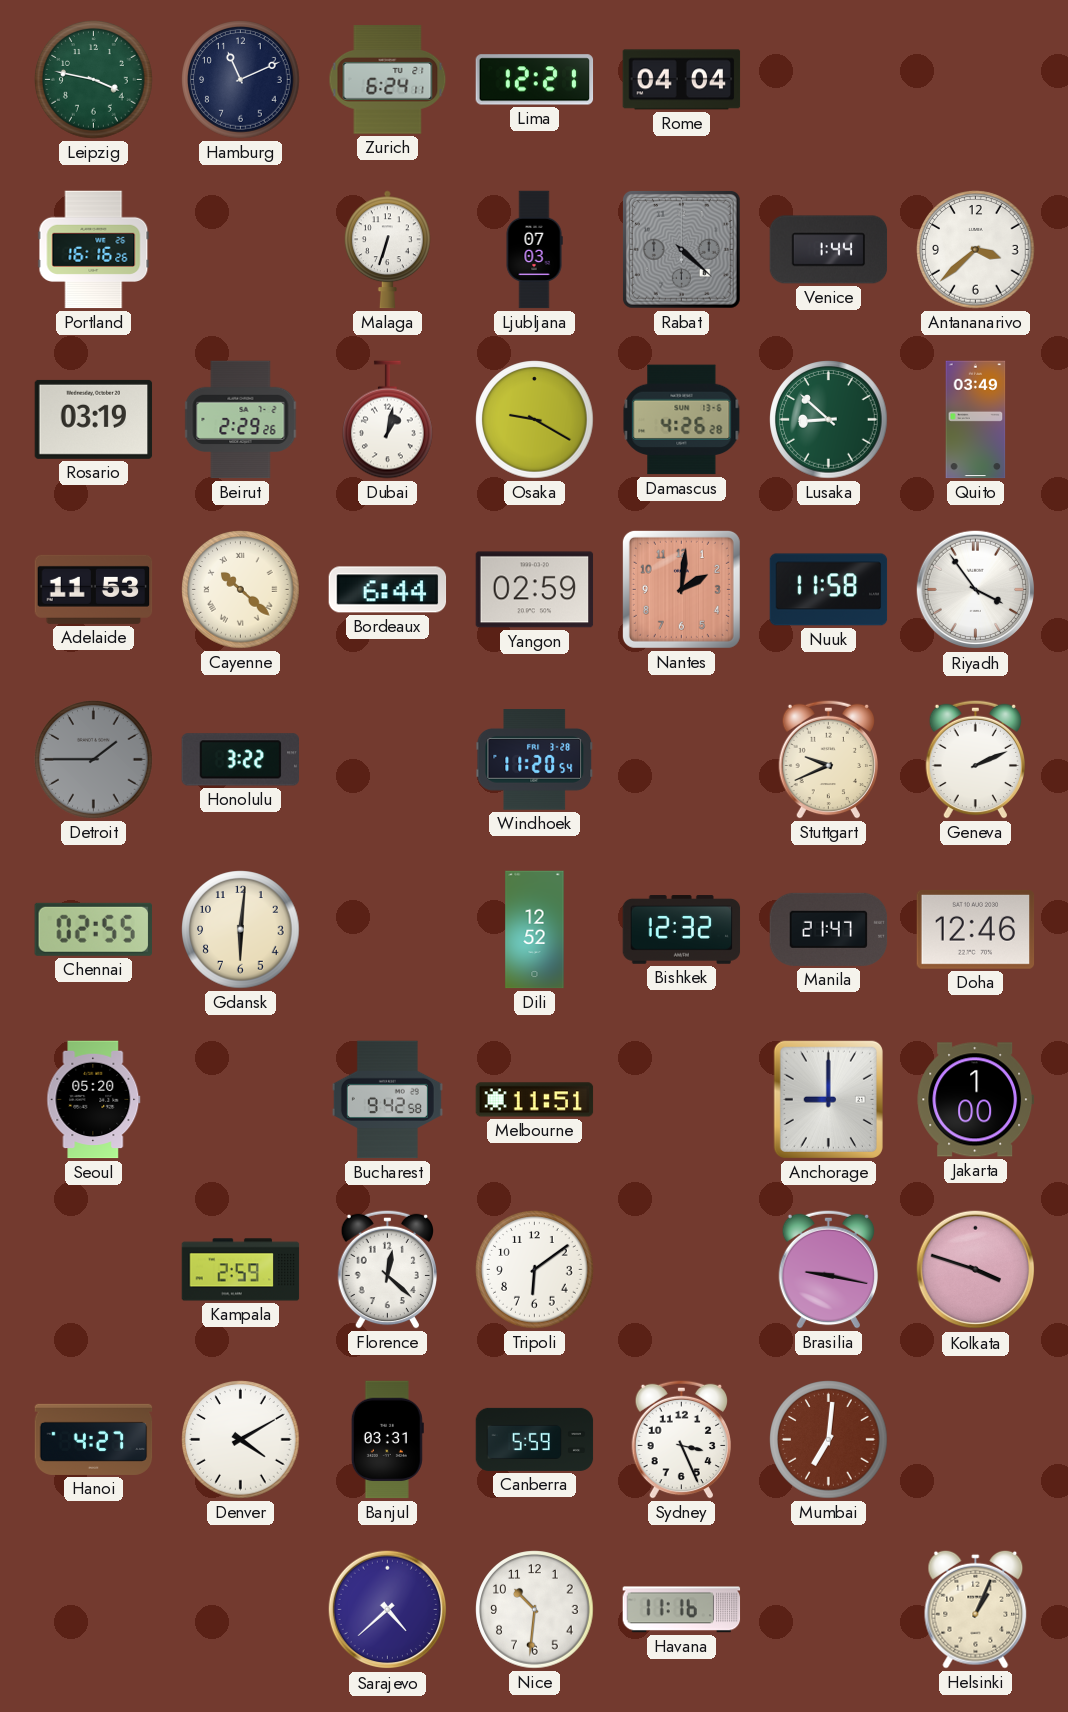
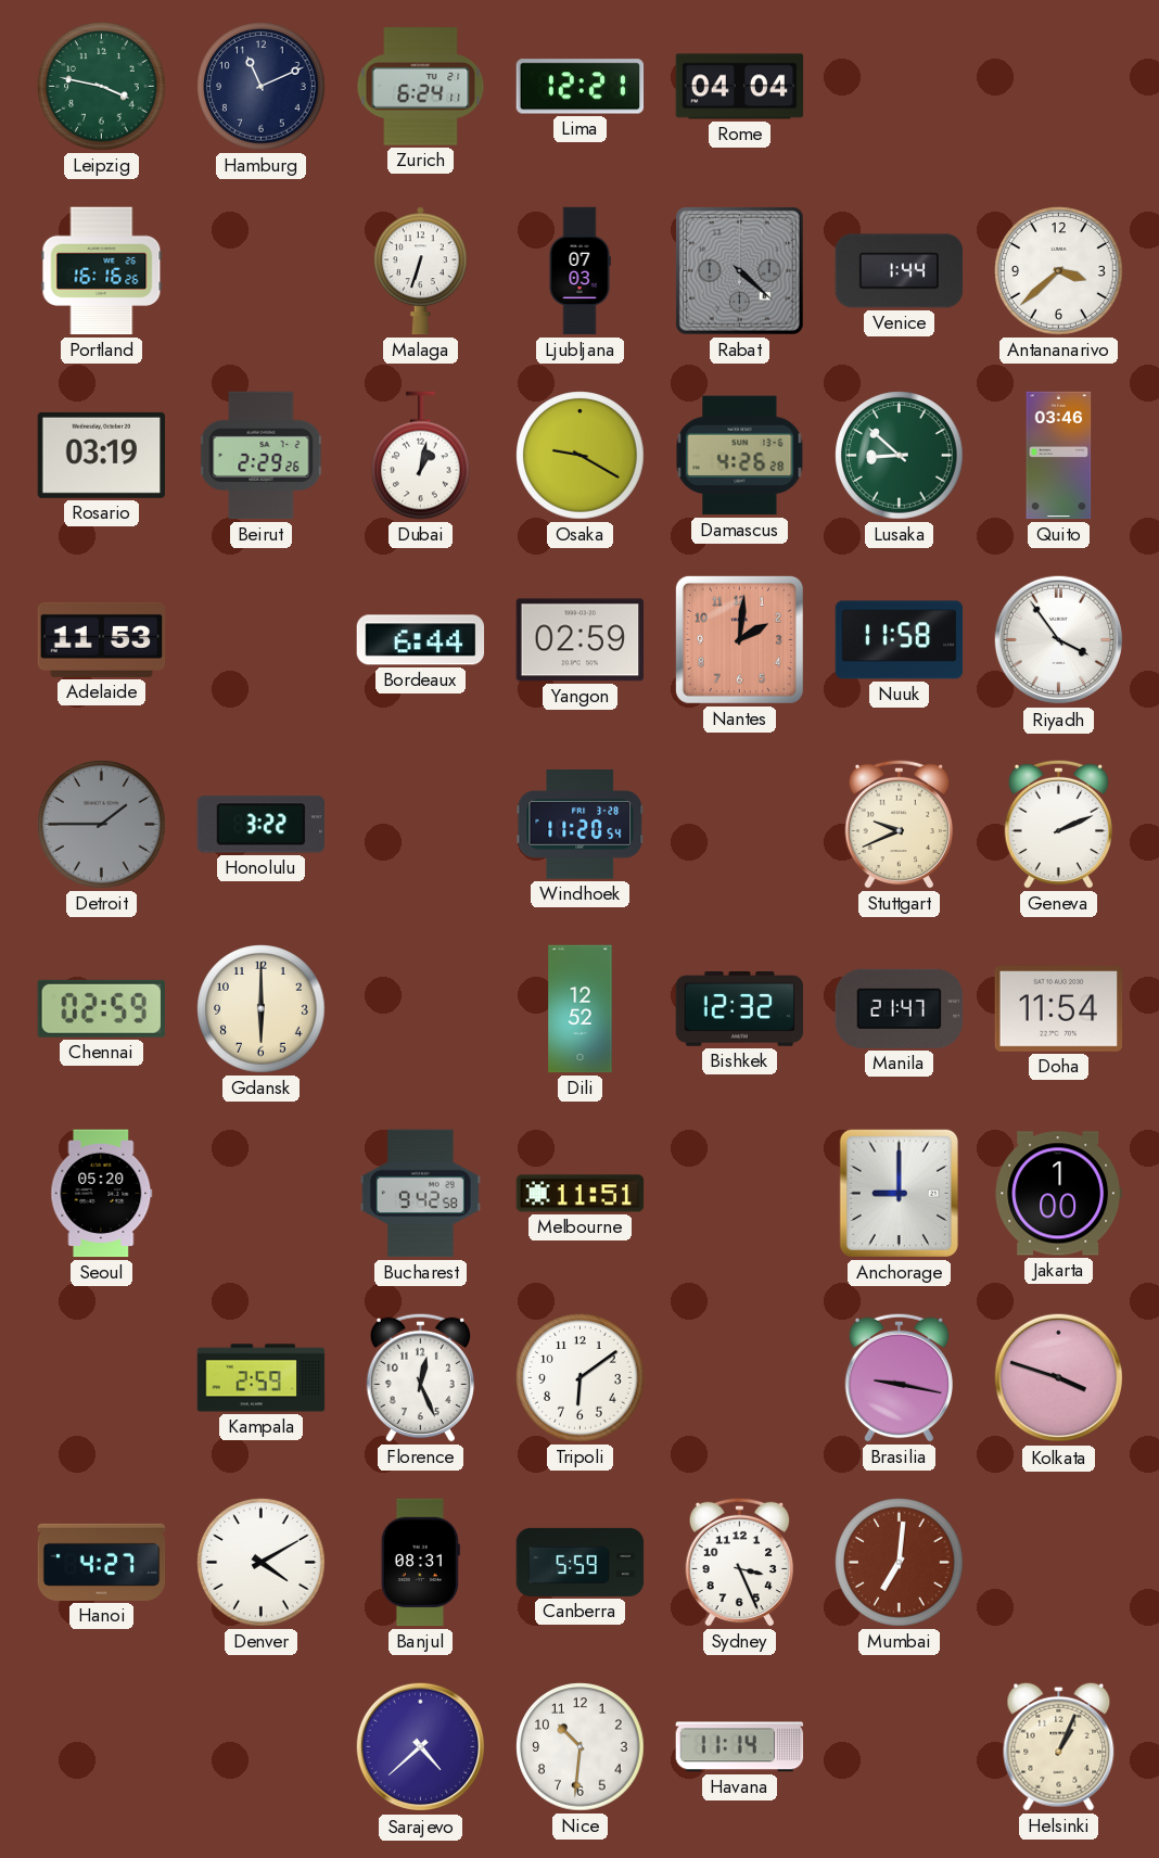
Quito: 03:49 -> 03:46
Cayenne: 10:22 -> none
Chennai: 02:55 -> 02:59
Gdansk: 6:01 -> 6:00
Doha: 12:46 -> 11:54
Florence: 12:22 -> 12:26
Banjul: 03:31 -> 08:31
Havana: 11:16 -> 11:14
